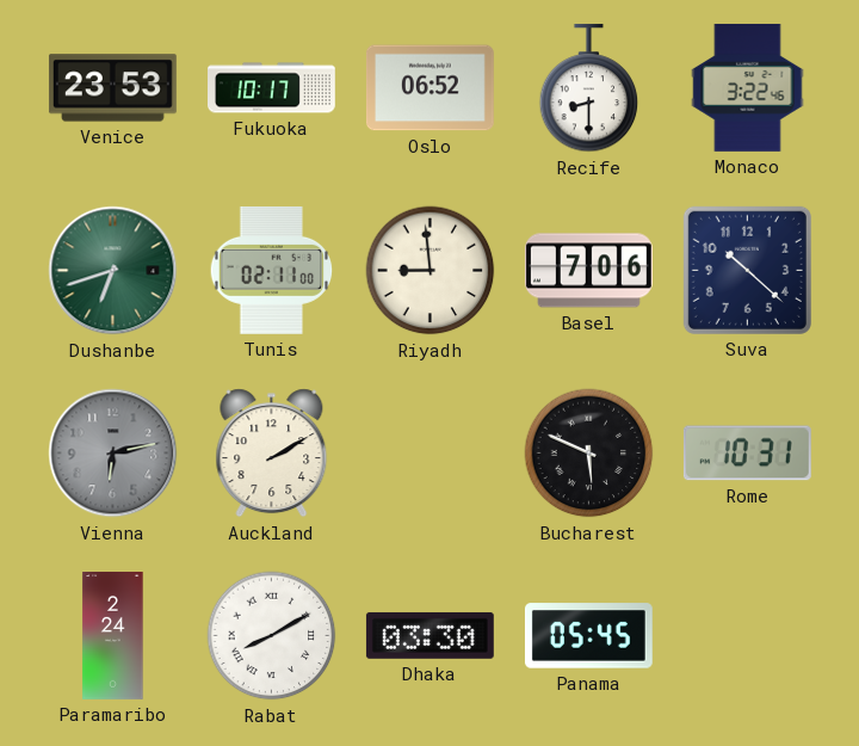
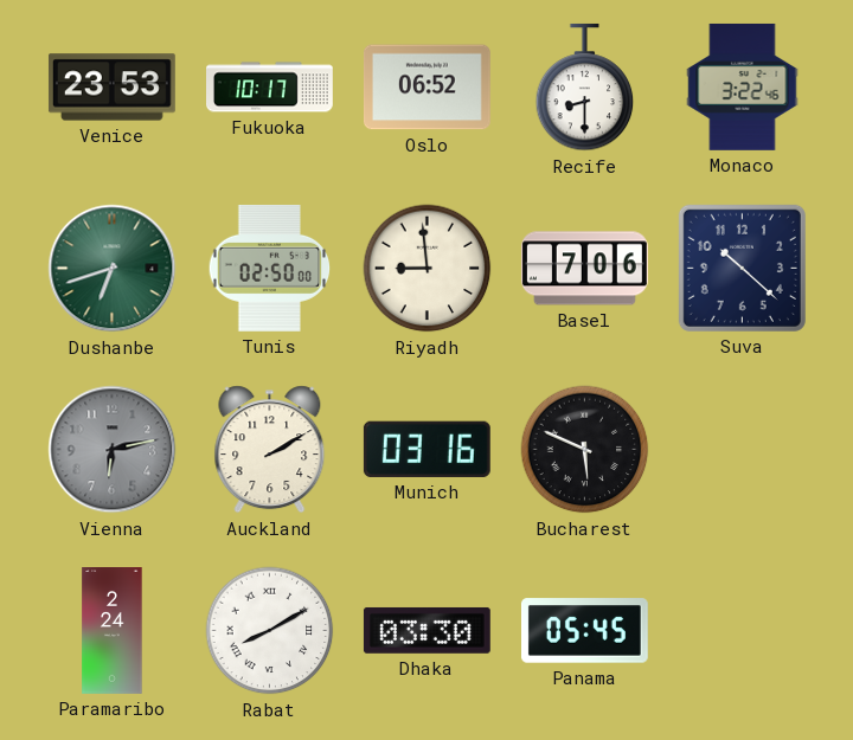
Tunis: 02:11 -> 02:50
Munich: none -> 03:16
Rome: 10:31 -> none
